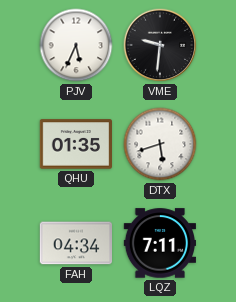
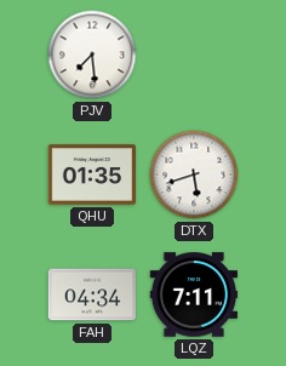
PJV: 5:34 -> 7:29
VME: 9:31 -> none
